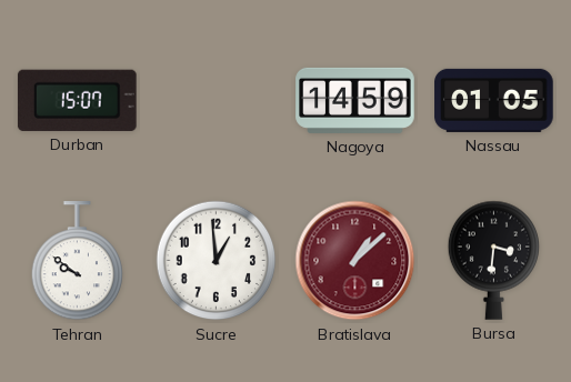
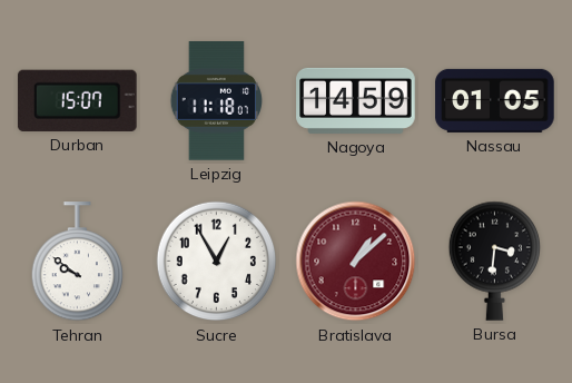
Leipzig: none -> 11:18
Sucre: 12:59 -> 12:55
